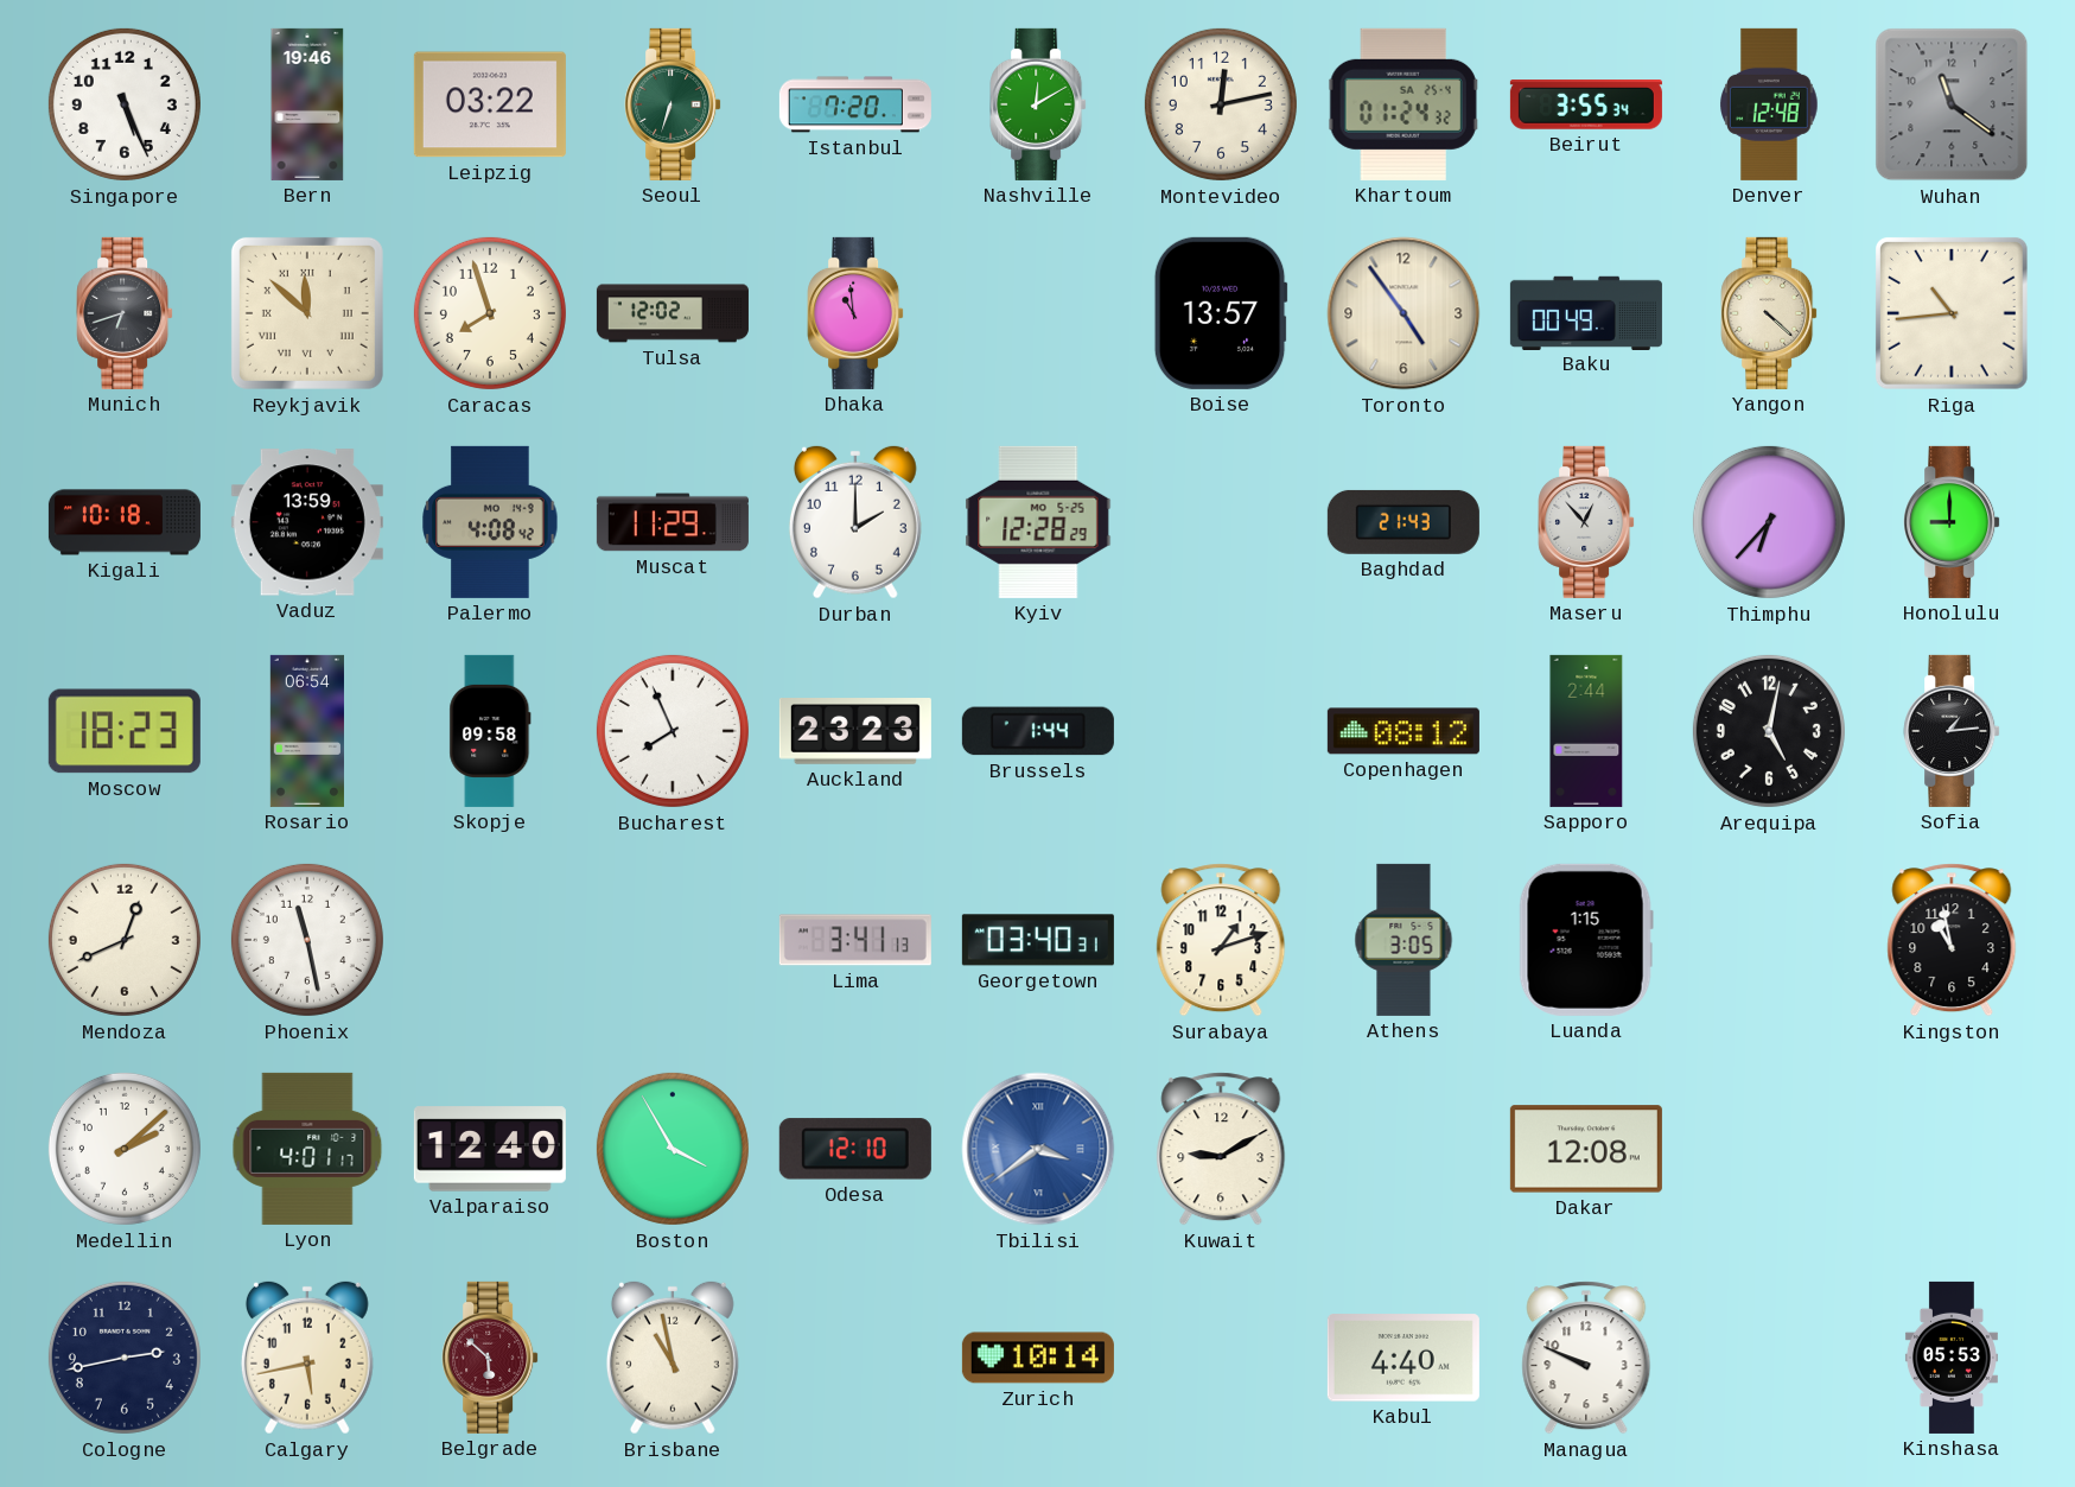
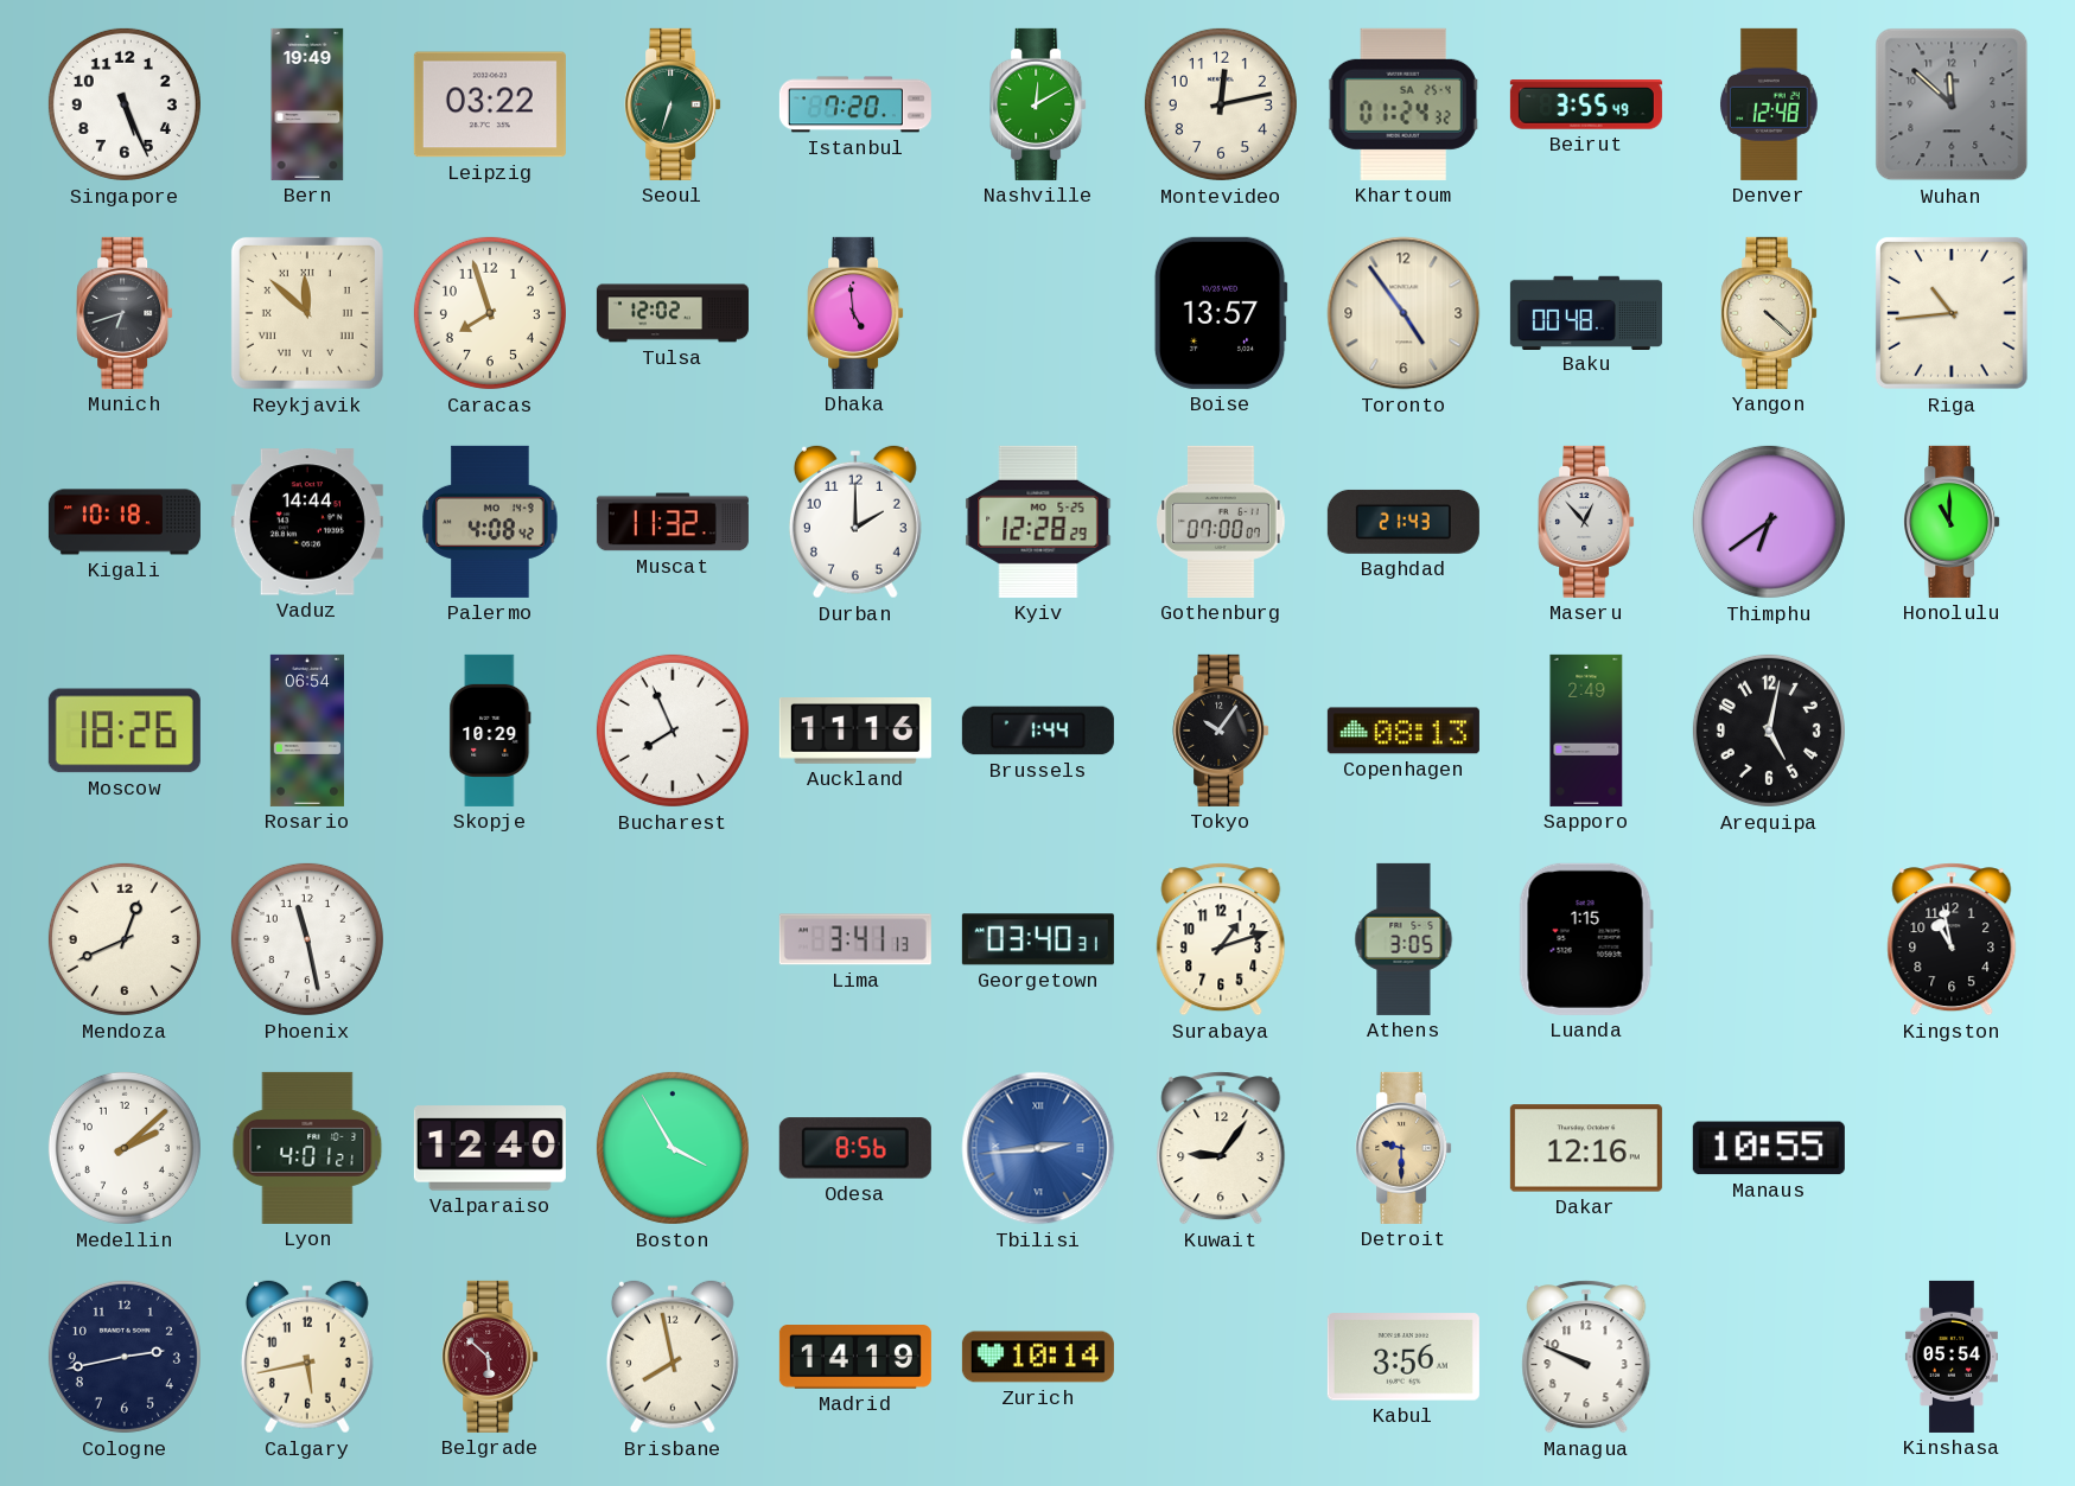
Bern: 19:46 -> 19:49
Beirut: 3:55:34 -> 3:55:49
Wuhan: 11:21 -> 11:52
Dhaka: 10:59 -> 4:59
Baku: 00:49 -> 00:48
Vaduz: 13:59 -> 14:44
Muscat: 11:29 -> 11:32
Gothenburg: none -> 07:00
Thimphu: 6:37 -> 6:39
Honolulu: 9:00 -> 11:00
Moscow: 18:23 -> 18:26
Skopje: 09:58 -> 10:29
Auckland: 23:23 -> 11:16
Tokyo: none -> 10:06
Copenhagen: 08:12 -> 08:13
Sapporo: 2:44 -> 2:49
Sofia: 1:14 -> none
Lyon: 4:01:17 -> 4:01:21
Odesa: 12:10 -> 8:56
Tbilisi: 3:39 -> 2:44
Kuwait: 9:10 -> 9:06
Detroit: none -> 9:30
Dakar: 12:08 -> 12:16
Manaus: none -> 10:55
Brisbane: 10:58 -> 7:58
Madrid: none -> 14:19
Kabul: 4:40 -> 3:56
Kinshasa: 05:53 -> 05:54
